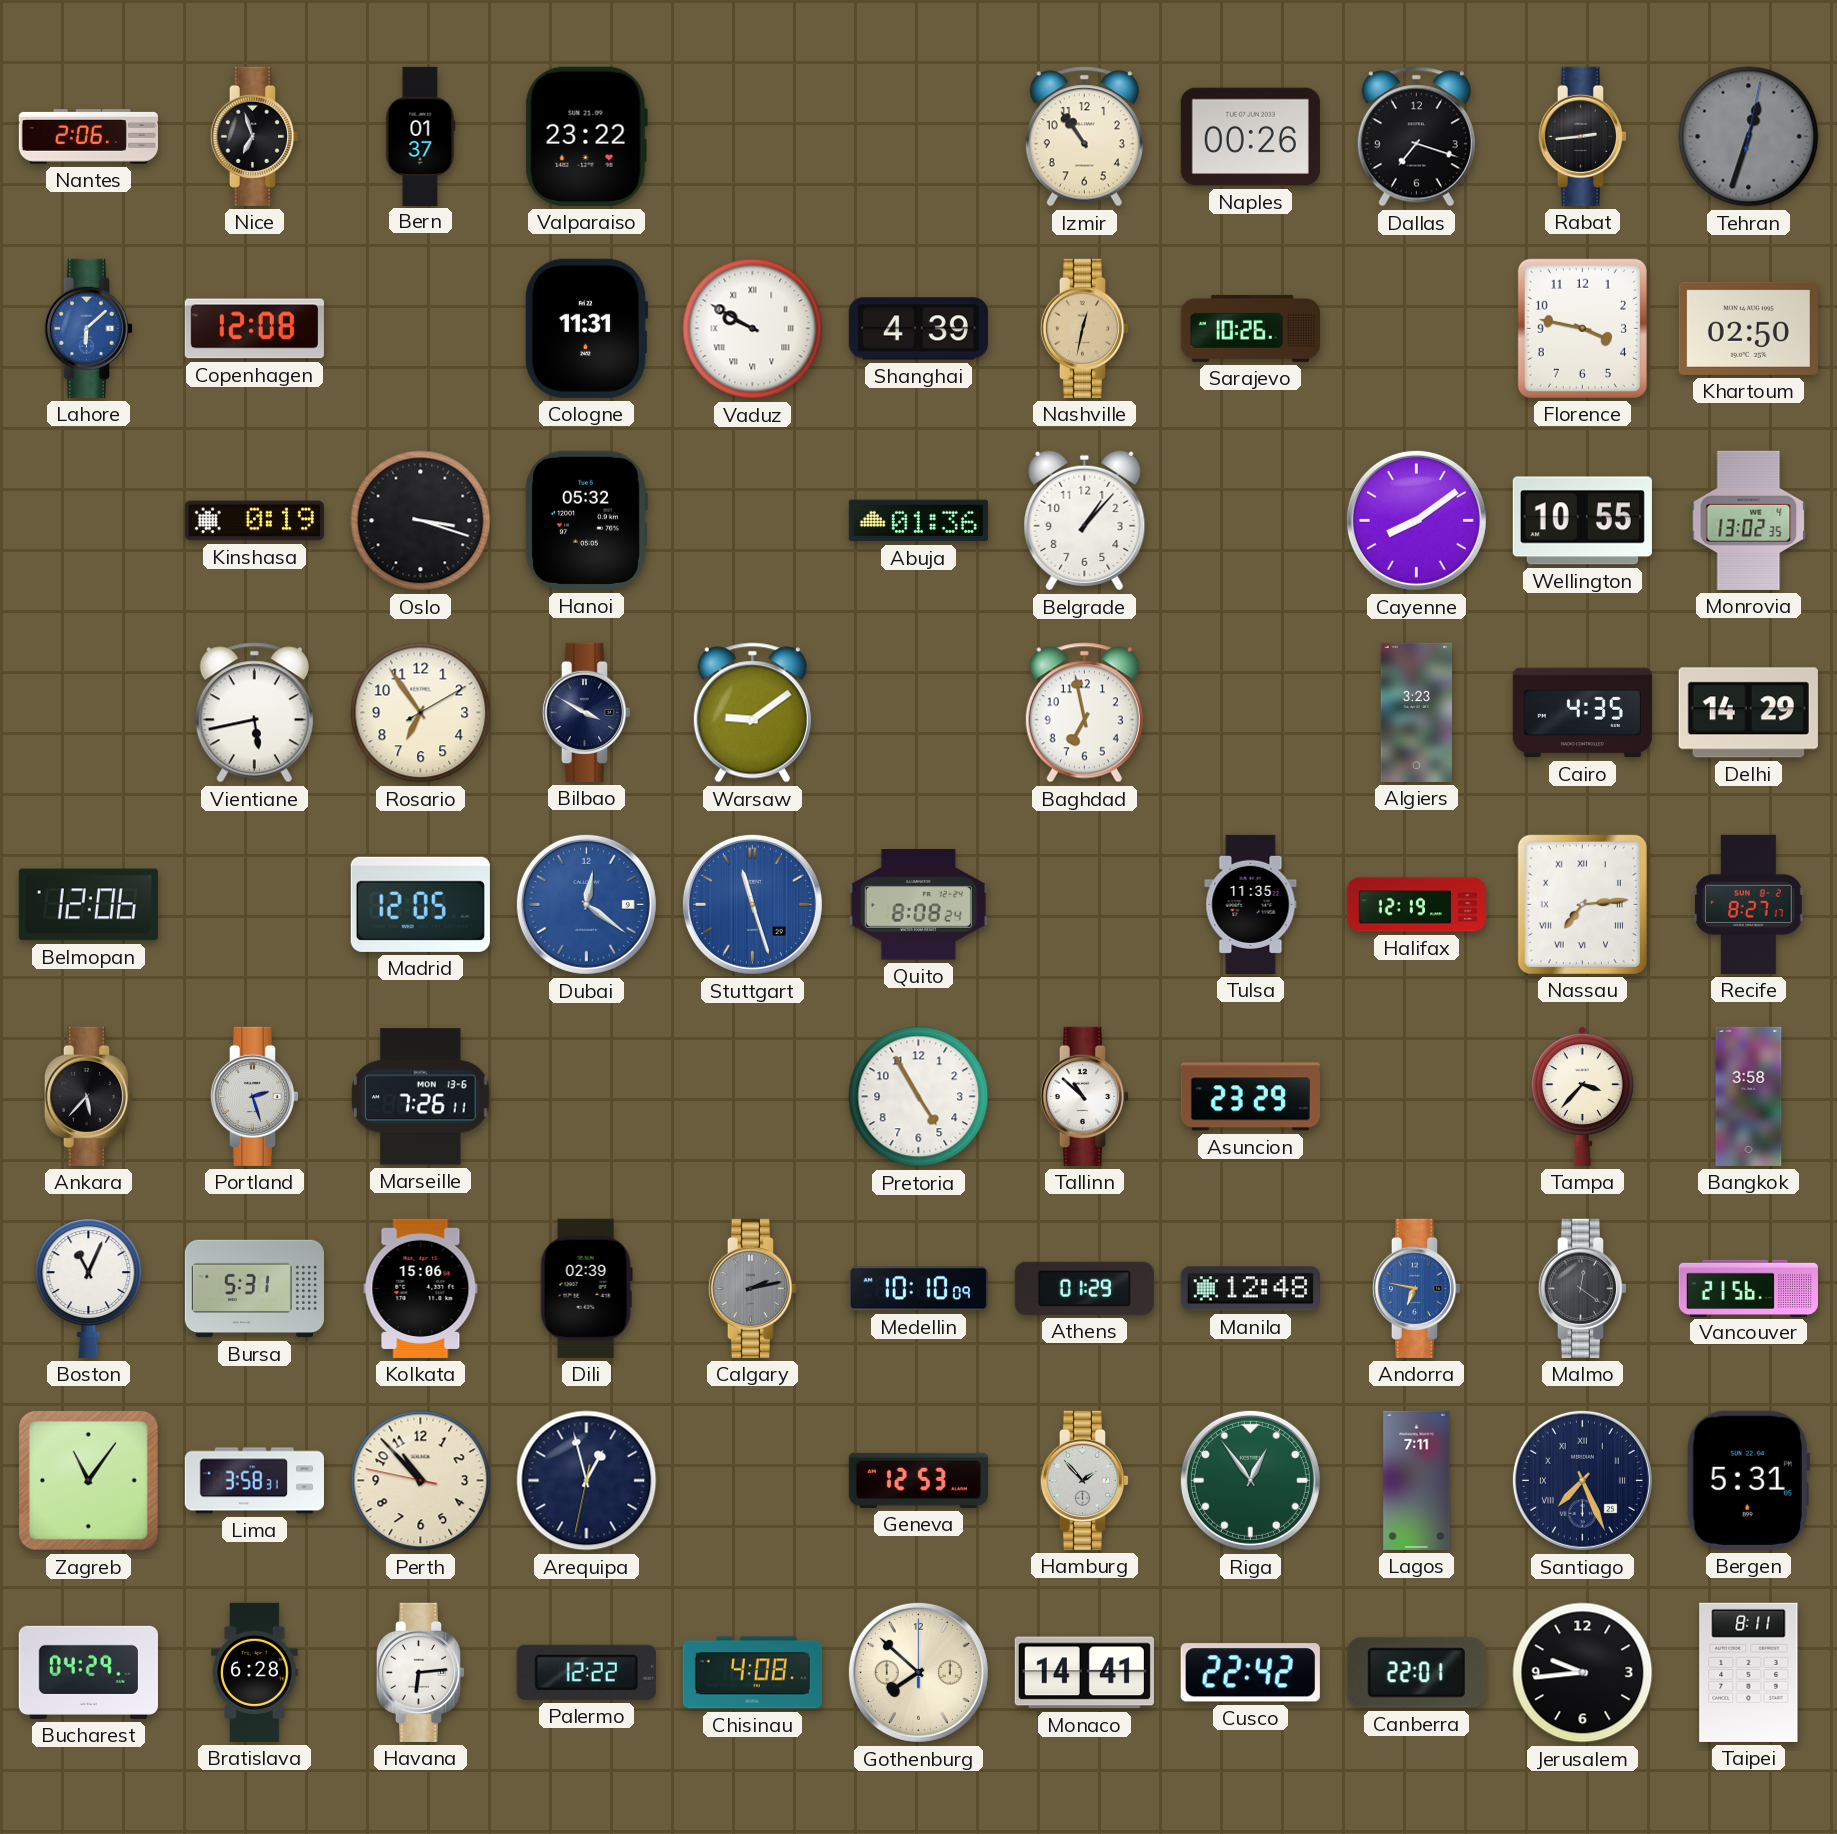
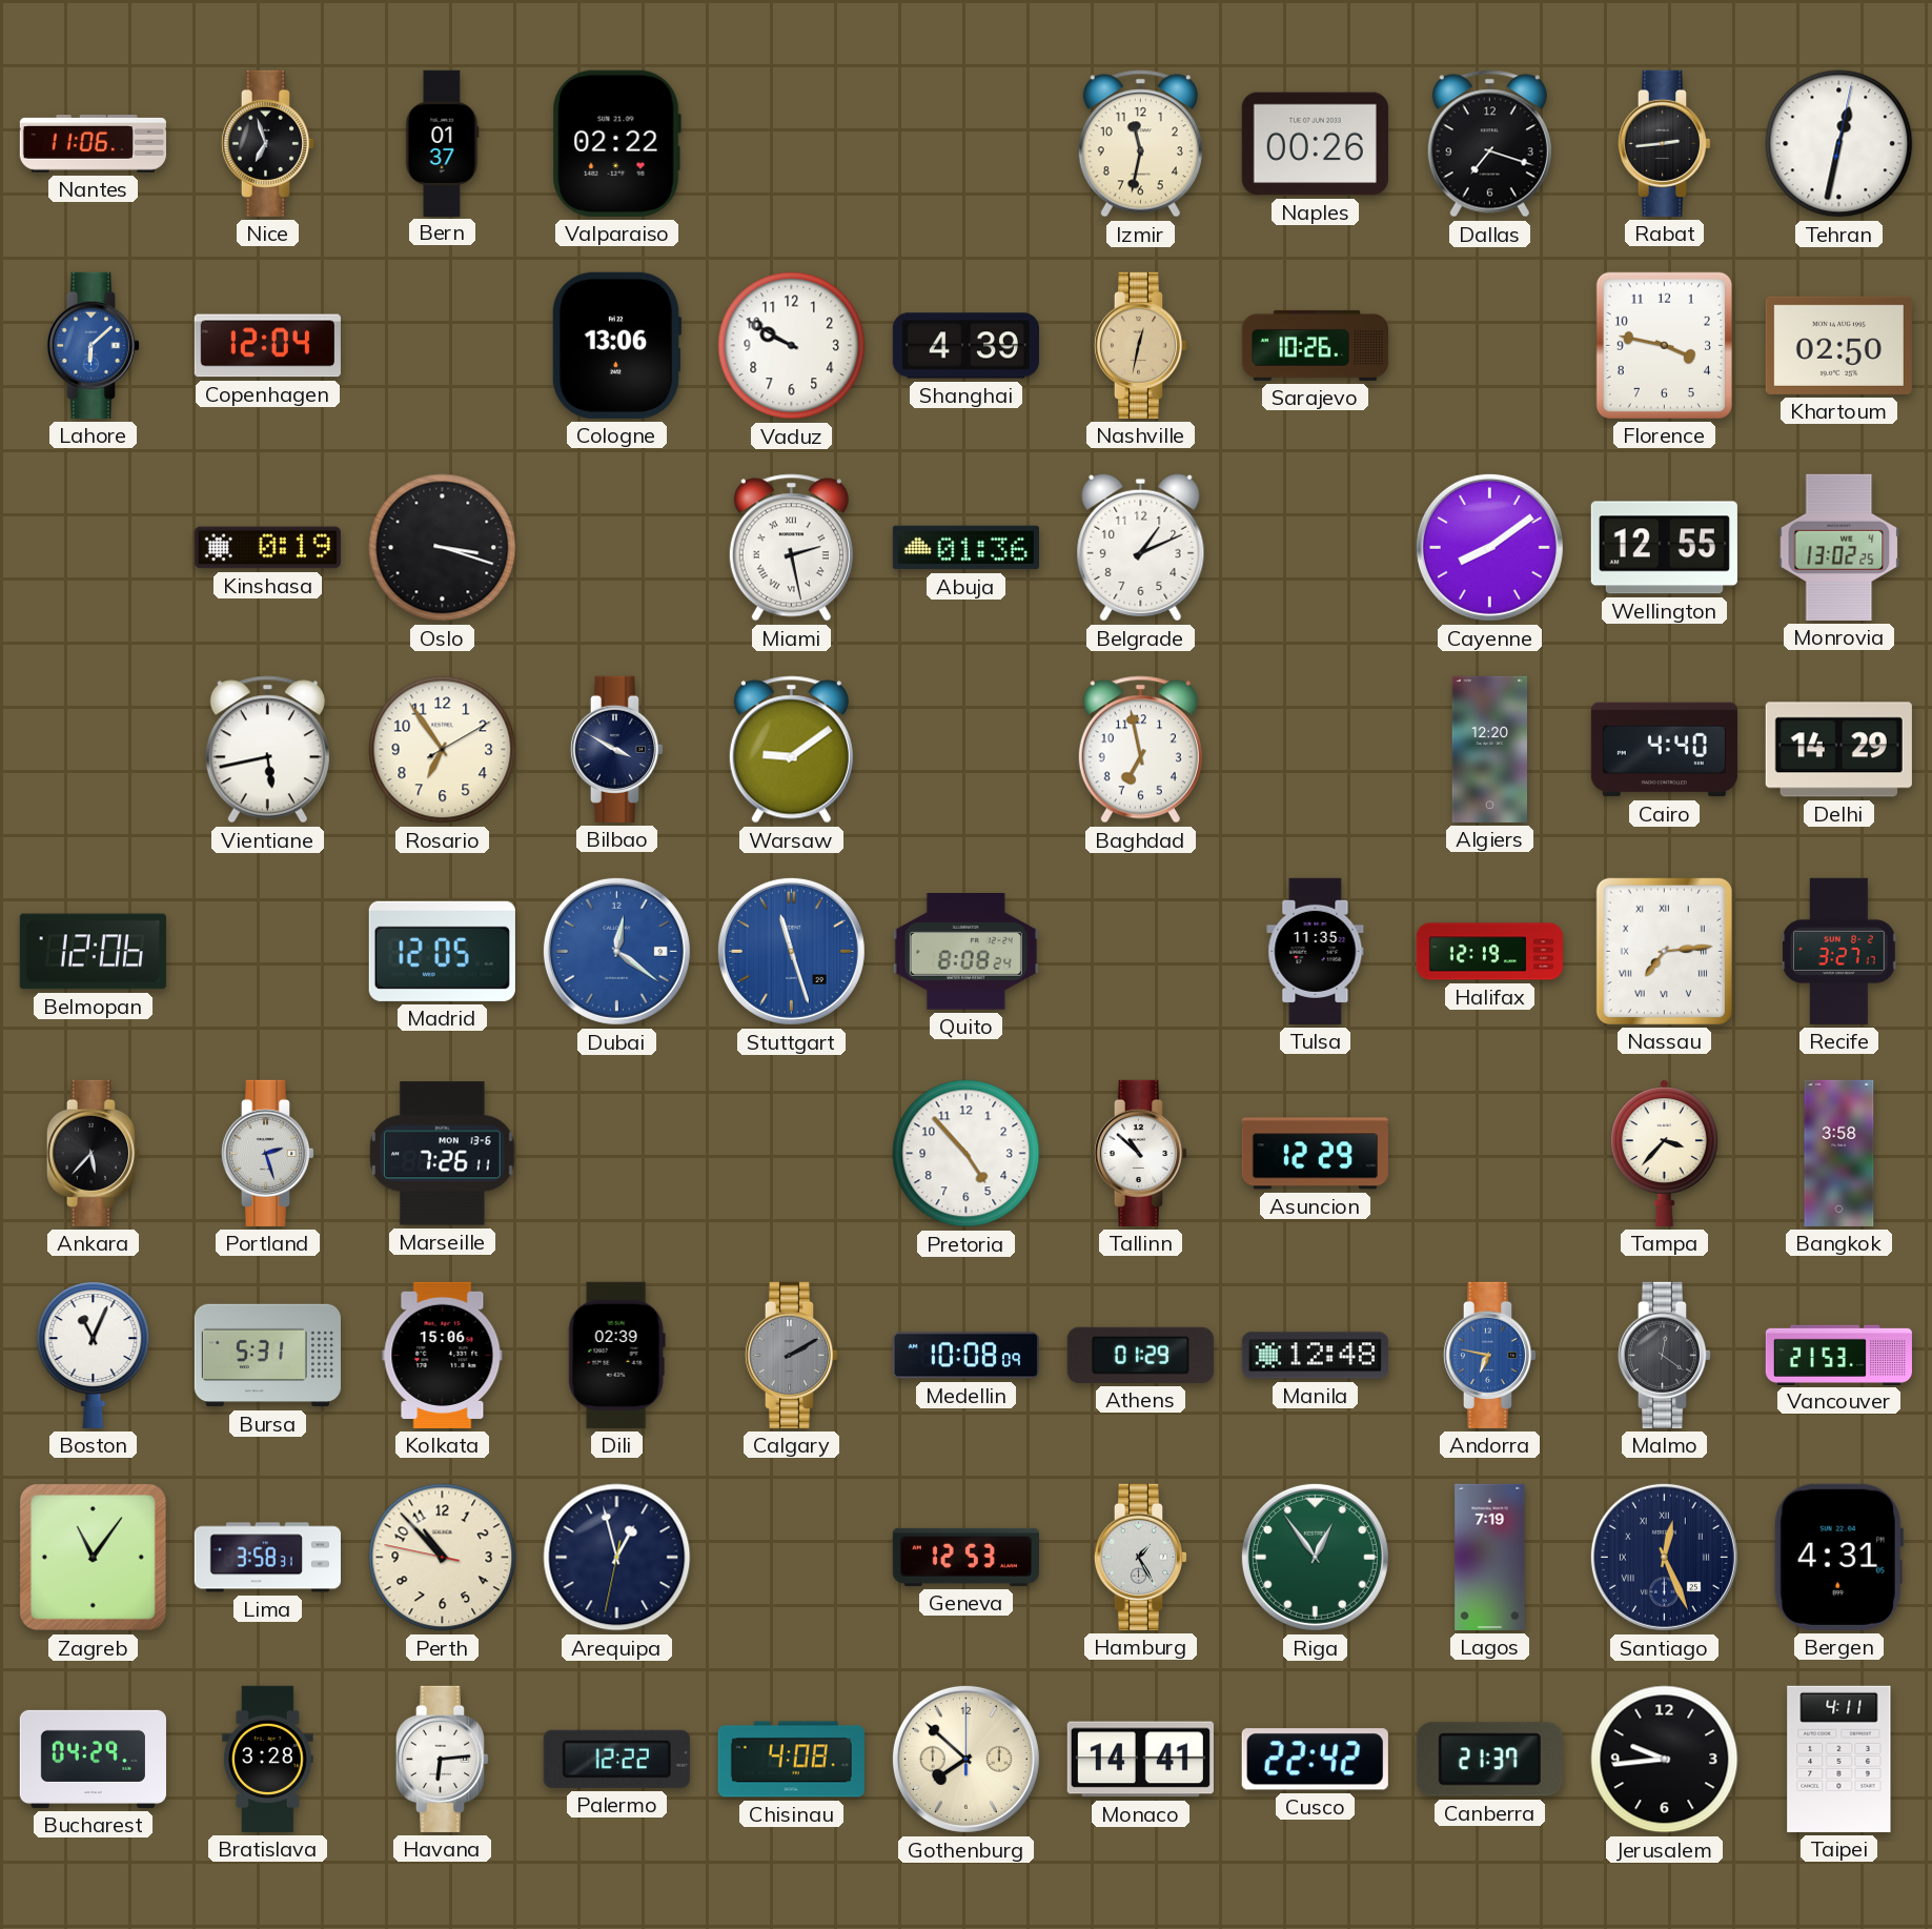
Nantes: 2:06 -> 11:06
Valparaiso: 23:22 -> 02:22
Izmir: 10:54 -> 11:32
Tehran: 12:33 -> 12:32
Tehran dial: grey -> white
Copenhagen: 12:08 -> 12:04
Cologne: 11:31 -> 13:06
Vaduz numerals: Roman -> Arabic
Hanoi: 05:32 -> none
Miami: none -> 2:28
Belgrade: 1:07 -> 1:11
Wellington: 10:55 -> 12:55
Monrovia: 13:02:35 -> 13:02:25
Algiers: 3:23 -> 12:20
Cairo: 4:35 -> 4:40
Recife: 8:27 -> 3:27
Pretoria: 4:55 -> 4:53
Asuncion: 23:29 -> 12:29
Calgary: 2:13 -> 2:10
Medellin: 10:10 -> 10:08
Vancouver: 21:56 -> 21:53
Hamburg: 1:53 -> 1:25
Lagos: 7:11 -> 7:19
Santiago: 7:26 -> 12:26
Bergen: 5:31 -> 4:31
Bratislava: 6:28 -> 3:28
Canberra: 22:01 -> 21:37
Taipei: 8:11 -> 4:11
